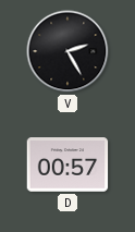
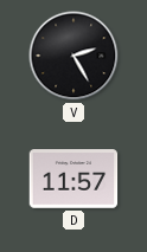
D: 00:57 -> 11:57
